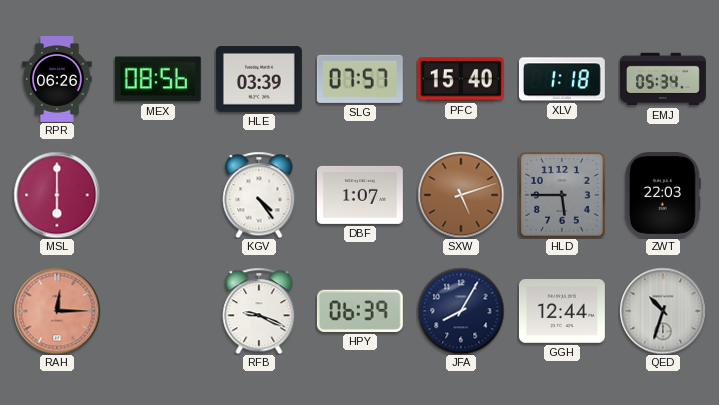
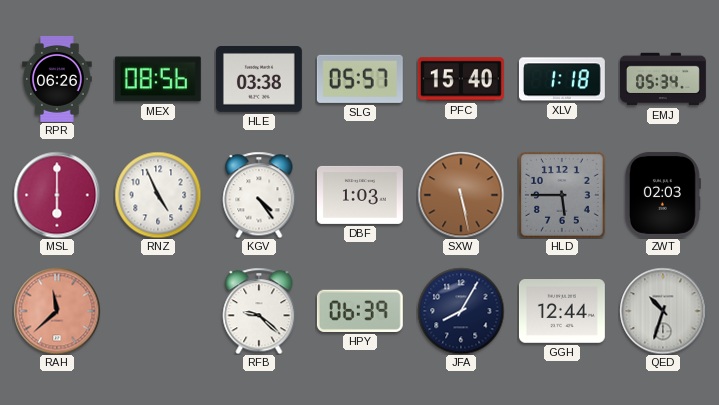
HLE: 03:39 -> 03:38
SLG: 07:57 -> 05:57
RNZ: none -> 4:56
DBF: 1:07 -> 1:03
SXW: 5:12 -> 5:28
ZWT: 22:03 -> 02:03
RAH: 12:15 -> 11:38
RFB: 9:19 -> 9:22
